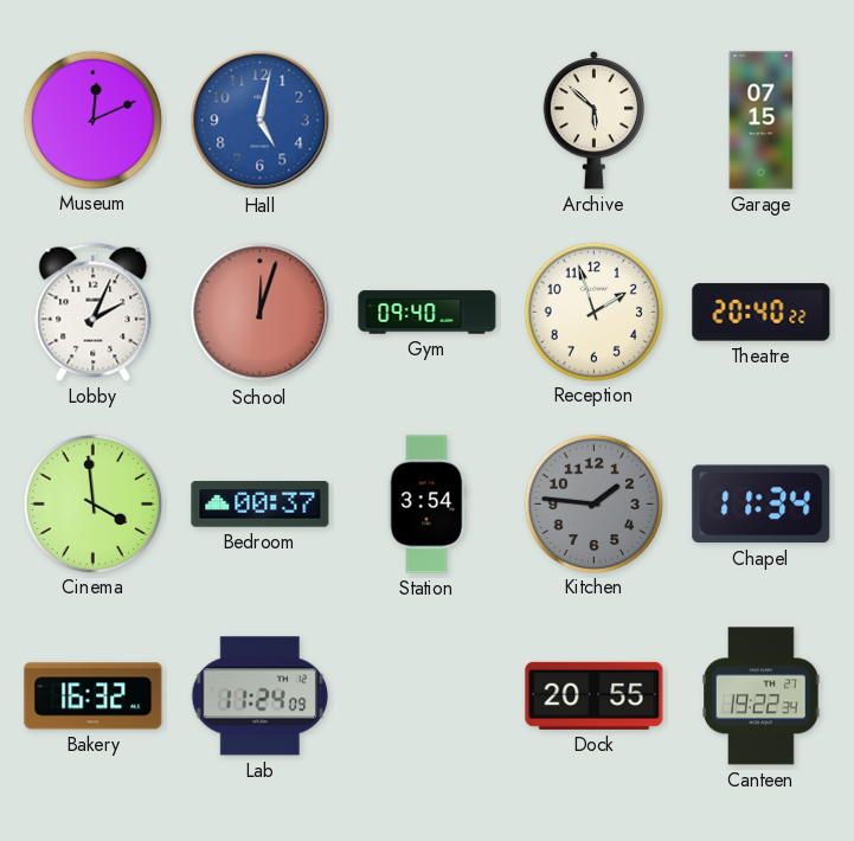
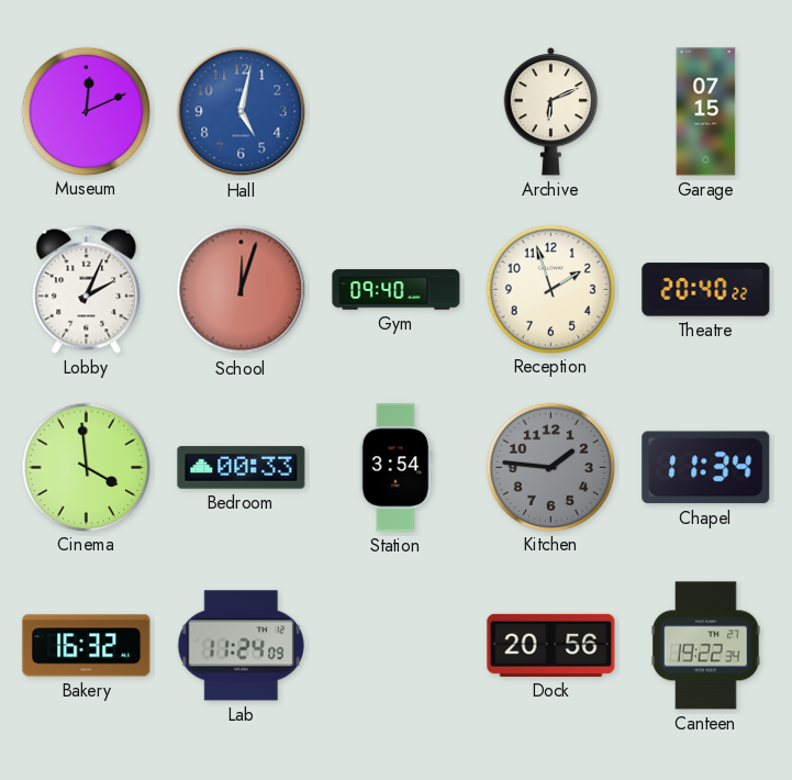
Archive: 5:52 -> 6:11
Bedroom: 00:37 -> 00:33
Dock: 20:55 -> 20:56
